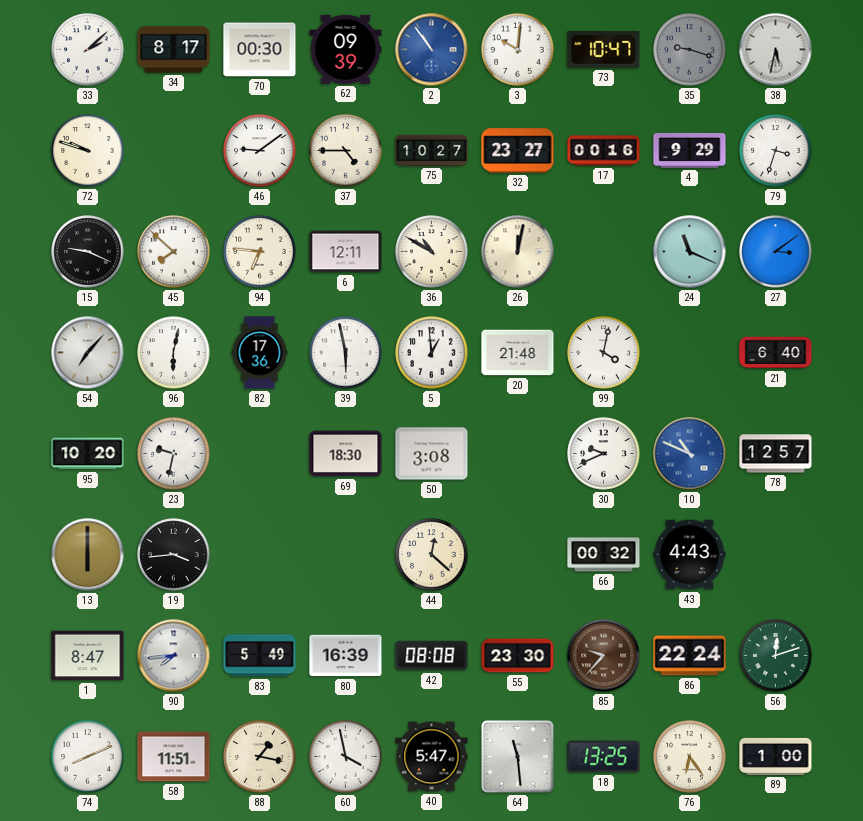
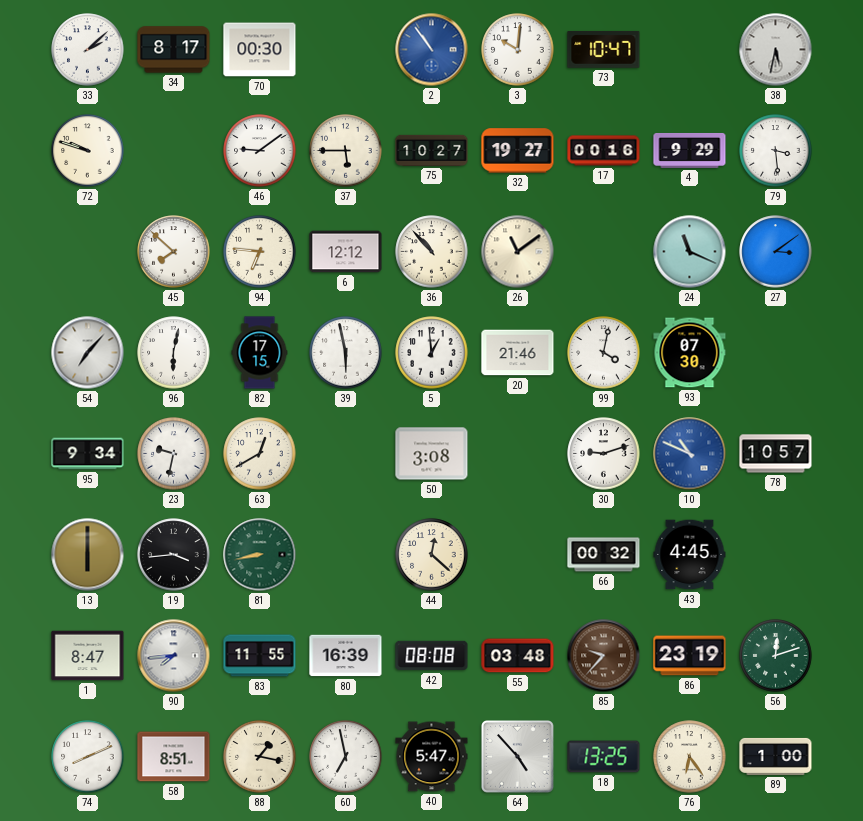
62: 09:39 -> none
35: 9:18 -> none
37: 4:45 -> 5:45
32: 23:27 -> 19:27
79: 3:33 -> 3:29
15: 9:19 -> none
6: 12:11 -> 12:12
36: 10:50 -> 10:53
26: 12:02 -> 11:09
82: 17:36 -> 17:15
20: 21:48 -> 21:46
93: none -> 07:30
21: 6:40 -> none
95: 10:20 -> 9:34
63: none -> 12:40
69: 18:30 -> none
30: 9:41 -> 9:12
78: 12:57 -> 10:57
81: none -> 8:43
43: 4:43 -> 4:45
83: 5:49 -> 11:55
55: 23:30 -> 03:48
86: 22:24 -> 23:19
58: 11:51 -> 8:51
60: 3:58 -> 6:58
64: 11:29 -> 4:53
